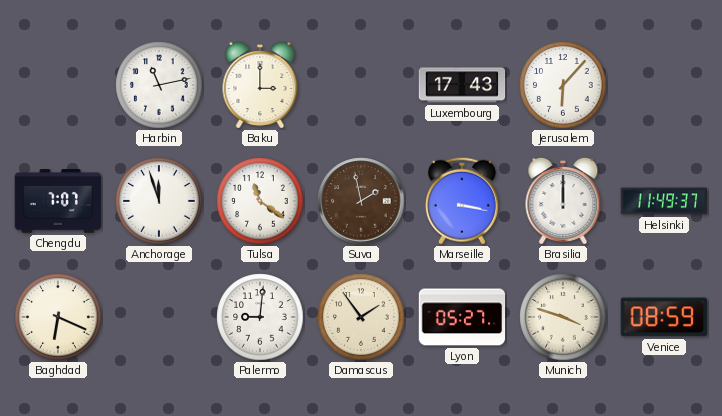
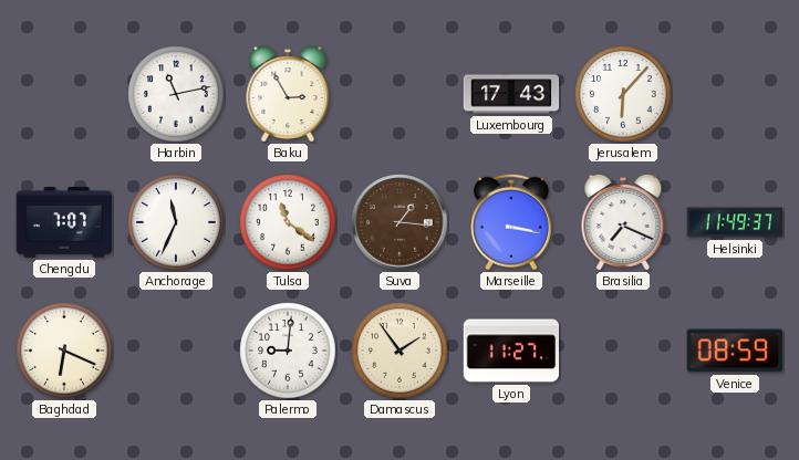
Baku: 3:00 -> 2:55
Anchorage: 11:57 -> 11:34
Suva: 1:58 -> 1:16
Brasilia: 12:00 -> 7:19
Lyon: 05:27 -> 11:27
Munich: 3:48 -> none
